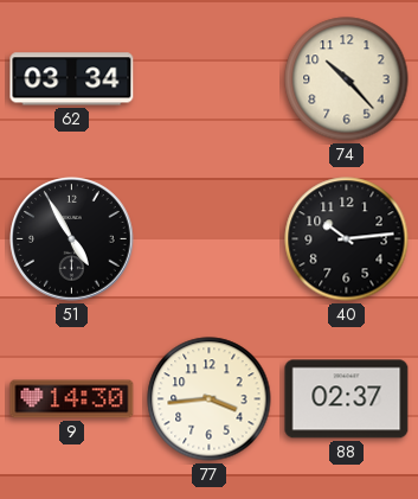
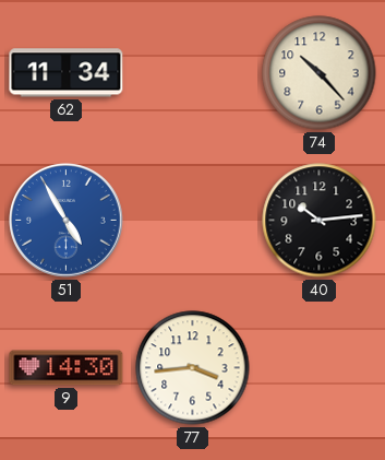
62: 03:34 -> 11:34
51 dial: black -> blue
88: 02:37 -> none
